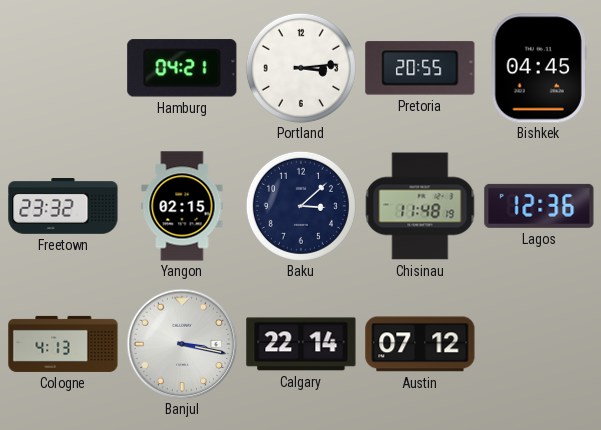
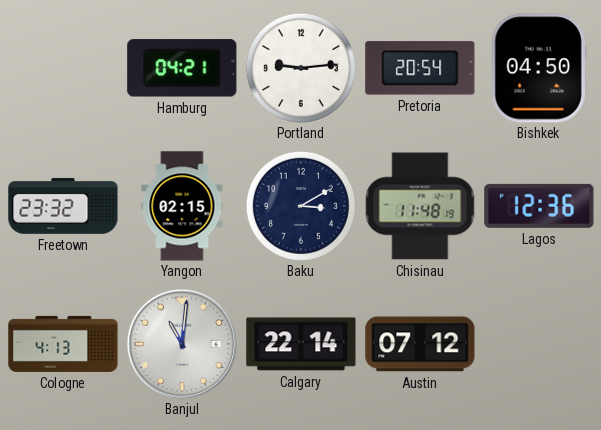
Portland: 3:14 -> 9:14
Pretoria: 20:55 -> 20:54
Bishkek: 04:45 -> 04:50
Baku: 3:08 -> 3:10
Banjul: 3:17 -> 11:01
